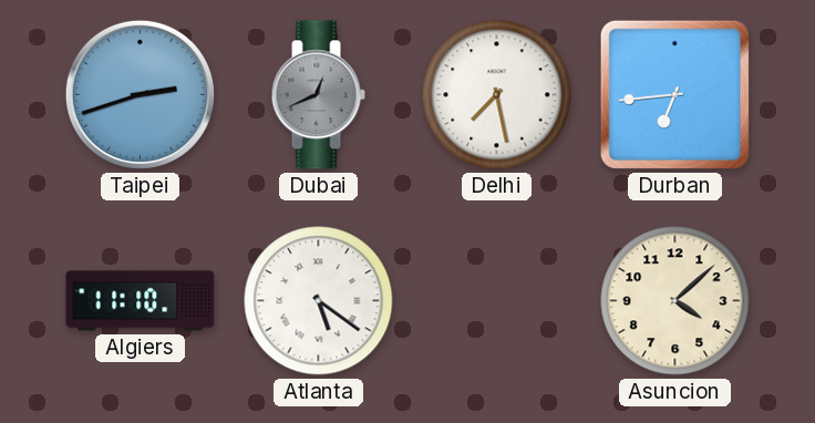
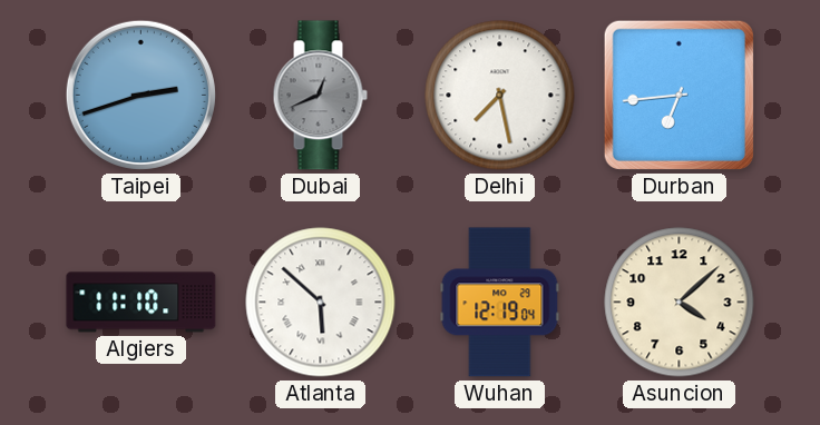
Atlanta: 5:21 -> 5:52
Wuhan: none -> 12:19
